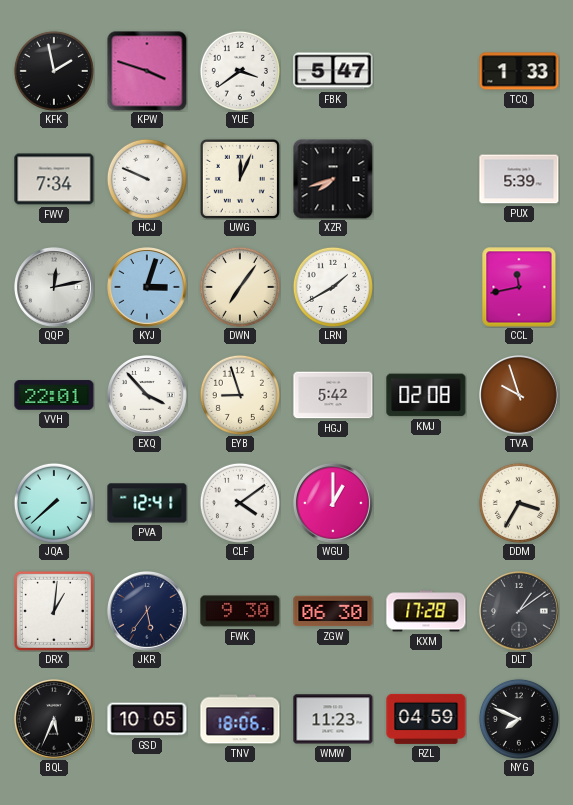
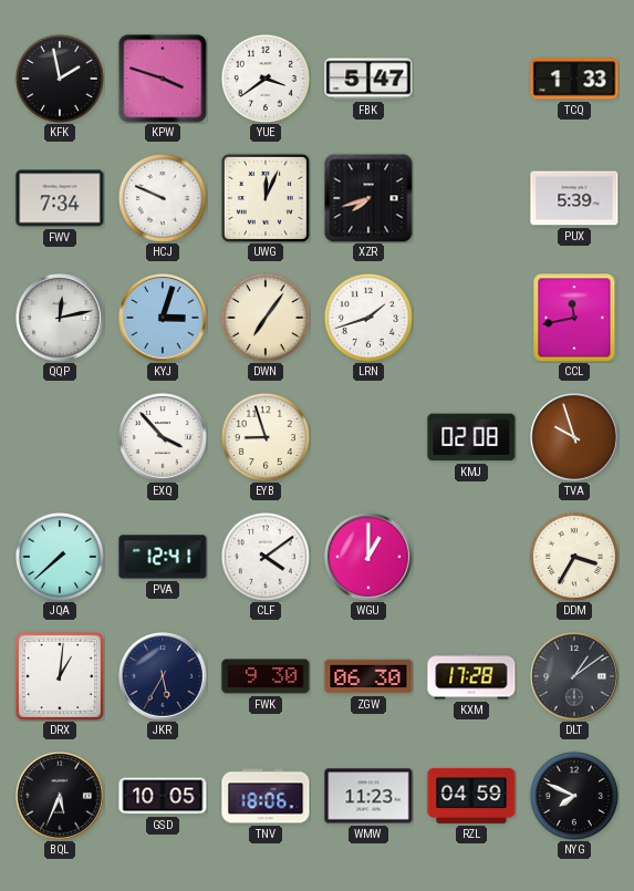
LRN: 1:40 -> 1:42
VVH: 22:01 -> none
HGJ: 5:42 -> none
JKR: 5:36 -> 5:35
